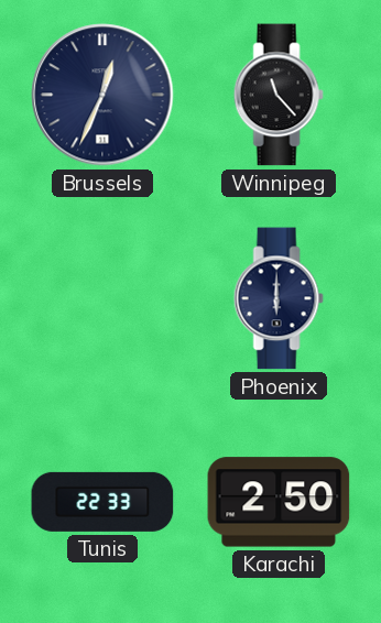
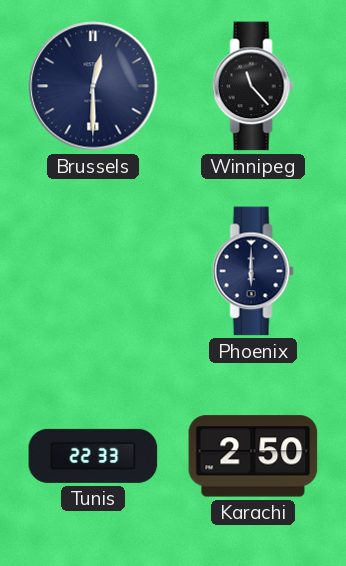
Brussels: 12:34 -> 12:30
